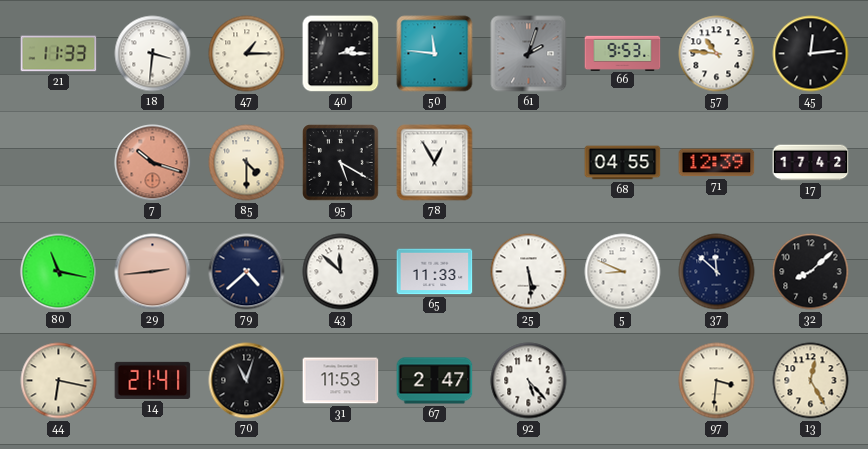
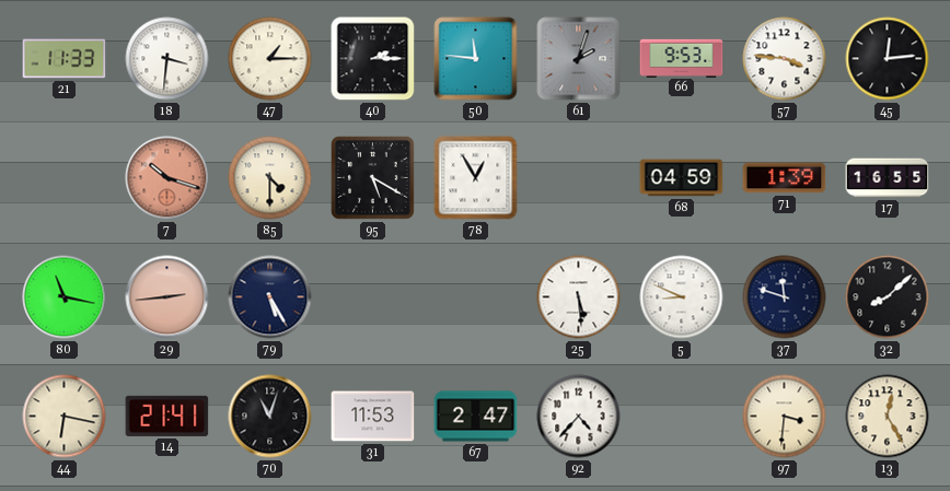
57: 10:46 -> 3:46
68: 04:55 -> 04:59
71: 12:39 -> 1:39
17: 17:42 -> 16:55
79: 4:38 -> 5:25
43: 11:52 -> none
65: 11:33 -> none
37: 11:52 -> 11:48
92: 5:23 -> 4:37
